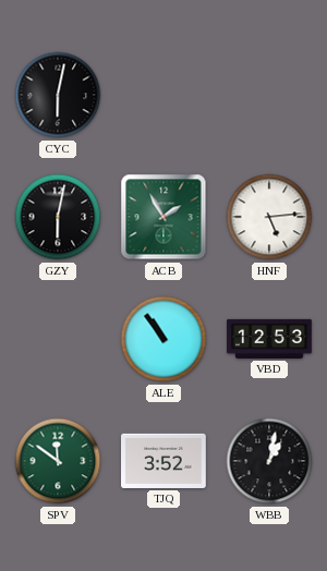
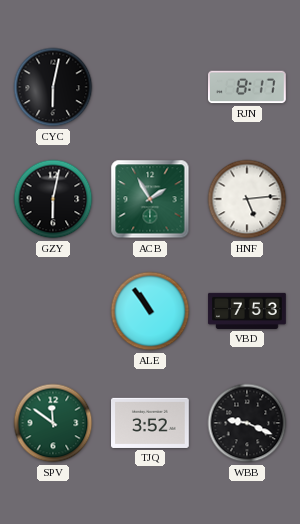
RJN: none -> 8:17
VBD: 12:53 -> 7:53
WBB: 1:02 -> 9:19
